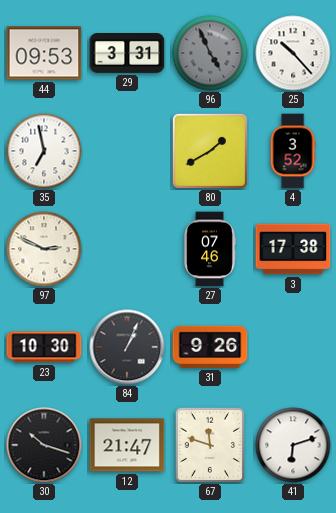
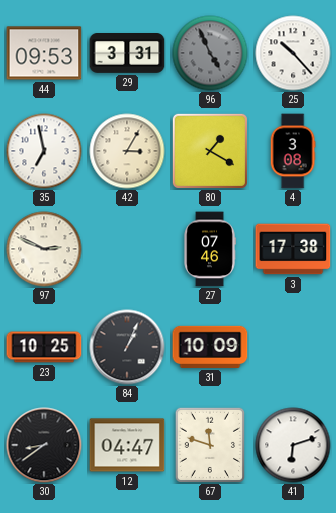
42: none -> 3:05
80: 1:40 -> 1:20
4: 3:52 -> 3:08
23: 10:30 -> 10:25
31: 9:26 -> 10:09
30: 10:18 -> 8:39
12: 21:47 -> 04:47
